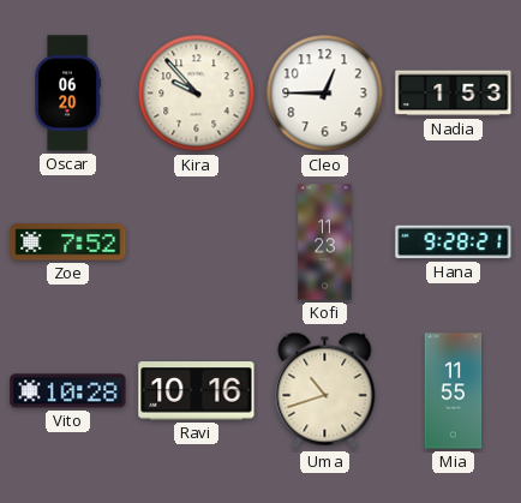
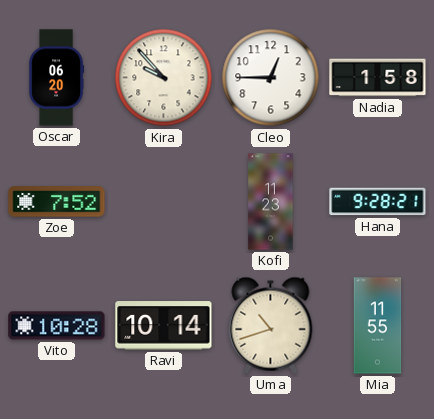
Nadia: 1:53 -> 1:58
Ravi: 10:16 -> 10:14
